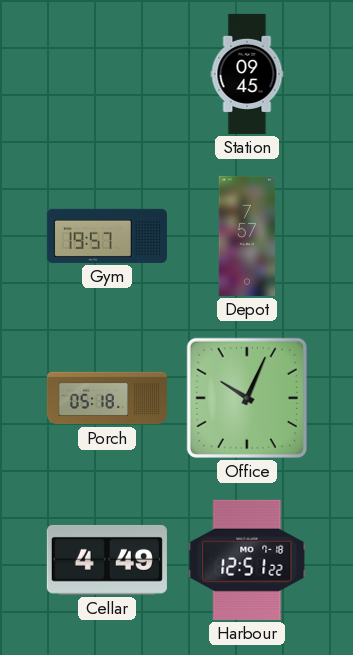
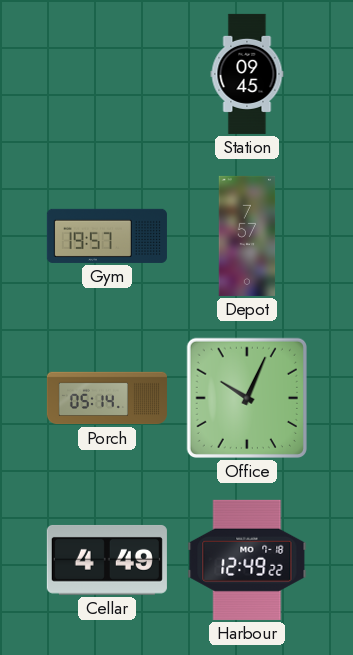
Porch: 05:18 -> 05:14
Harbour: 12:51 -> 12:49
